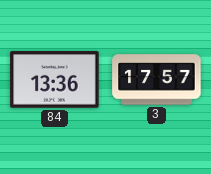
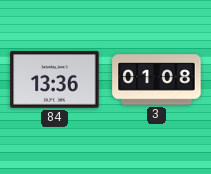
3: 17:57 -> 01:08
